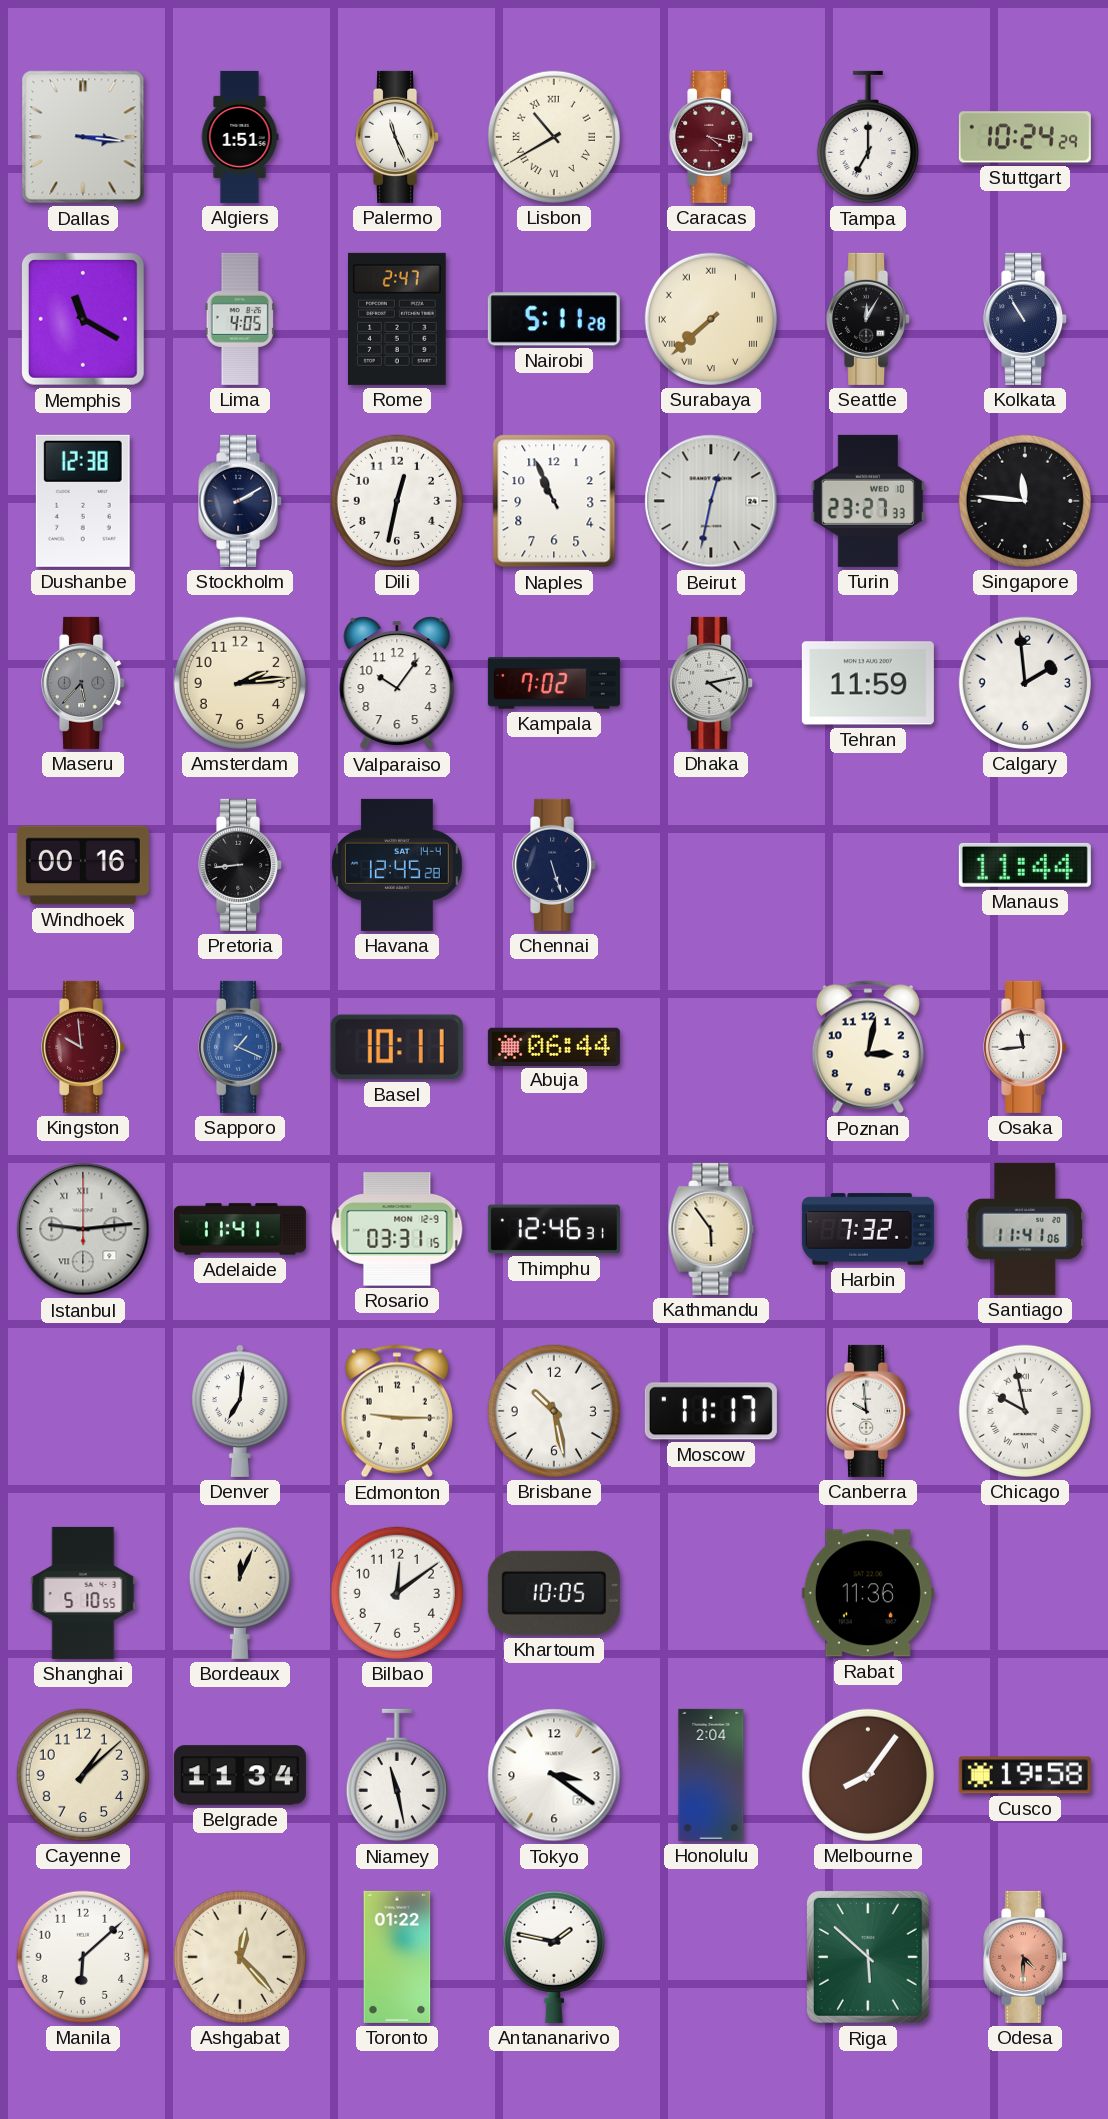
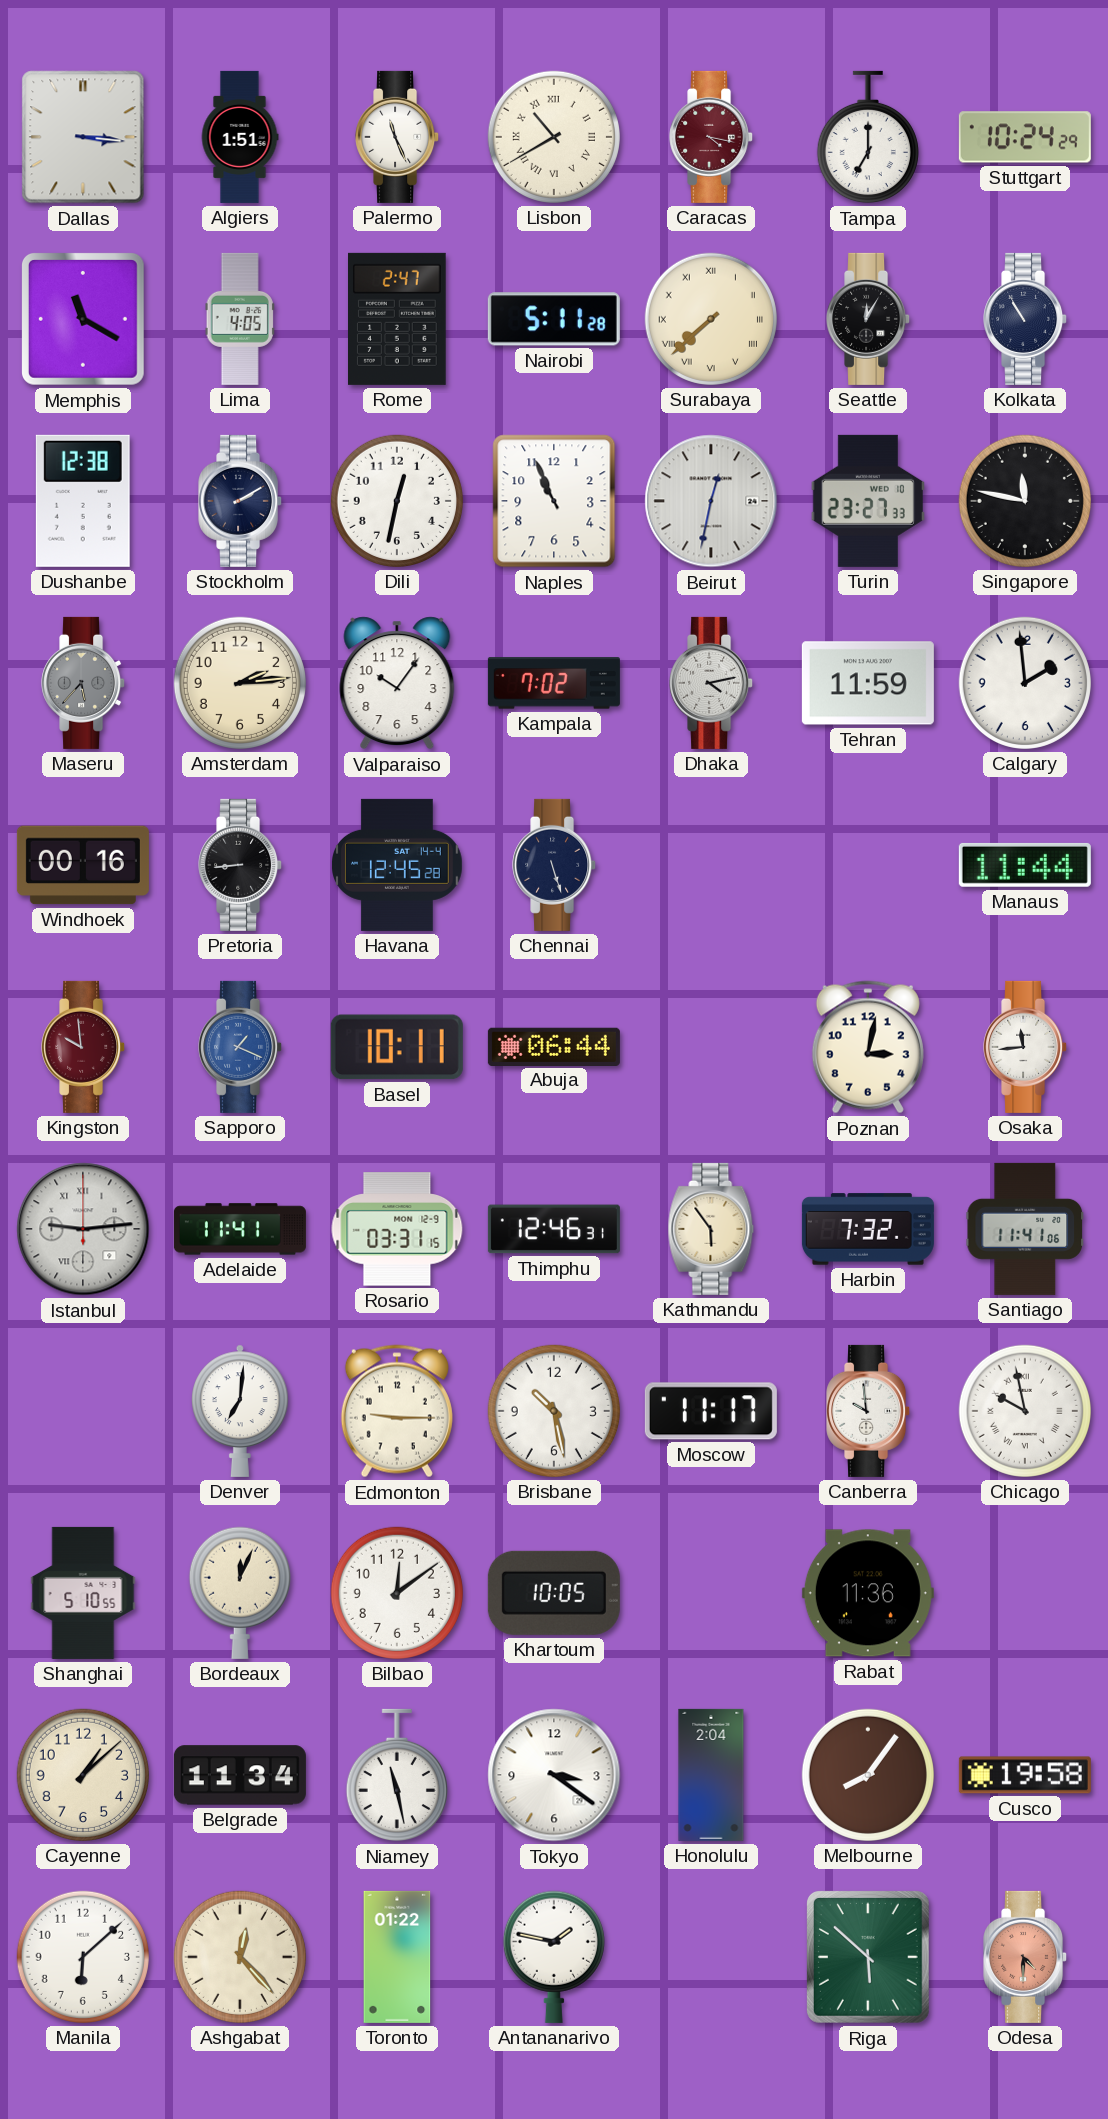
Singapore: 11:46 -> 11:47
